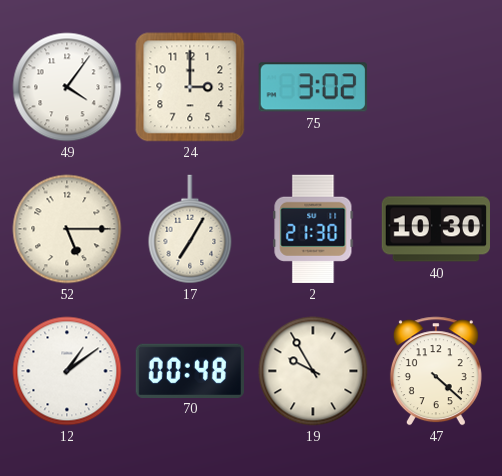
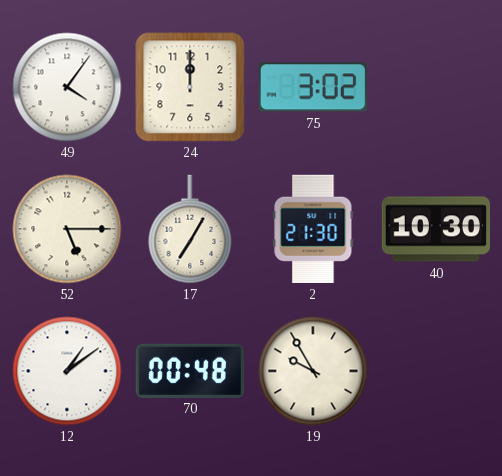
24: 3:00 -> 12:00
47: 4:22 -> none
